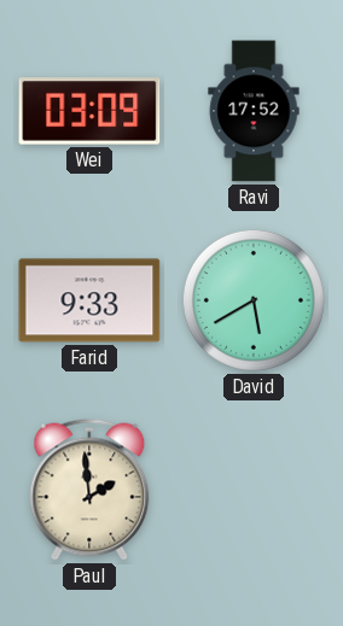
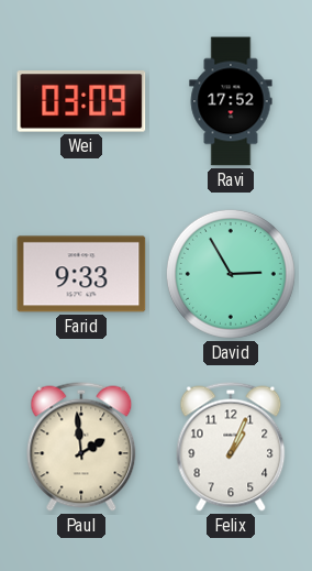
David: 5:40 -> 2:55
Felix: none -> 1:04
